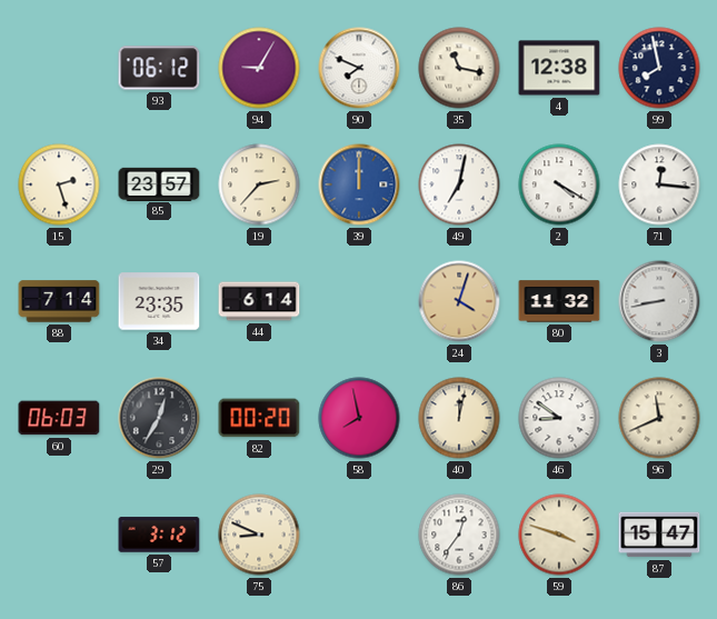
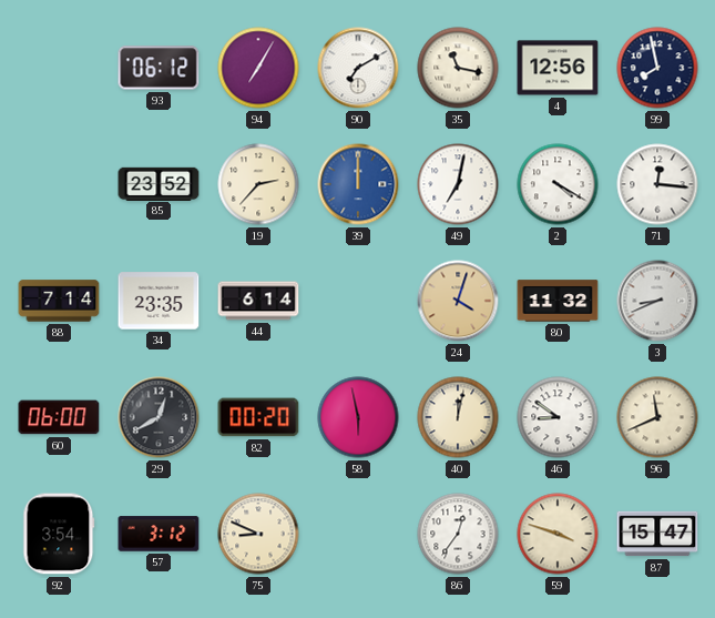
94: 9:05 -> 7:05
90: 7:49 -> 7:10
4: 12:38 -> 12:56
15: 2:27 -> none
85: 23:57 -> 23:52
3: 8:43 -> 8:41
60: 06:03 -> 06:00
29: 12:35 -> 12:40
58: 7:58 -> 5:58
92: none -> 3:54
